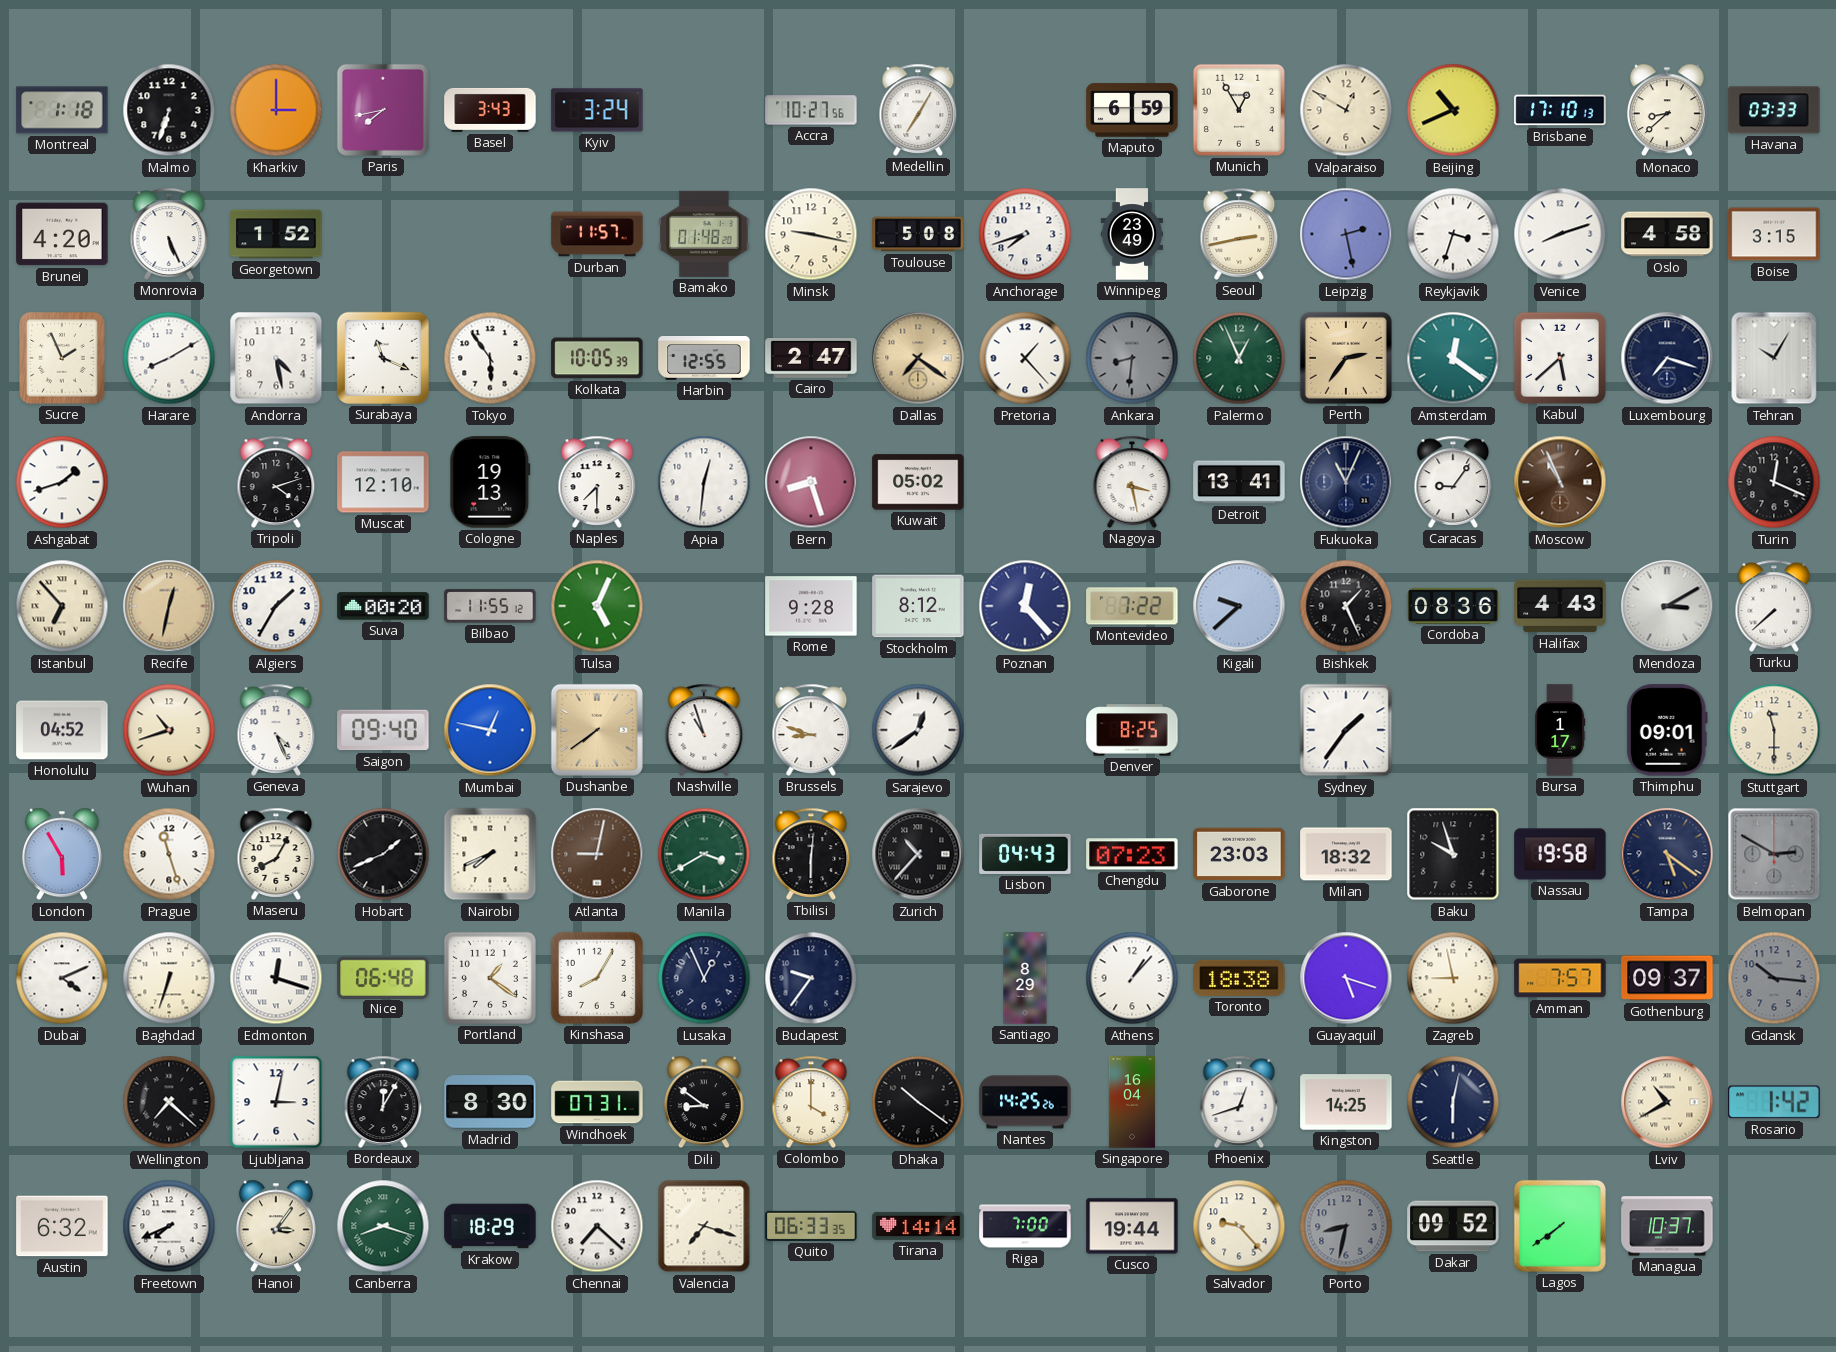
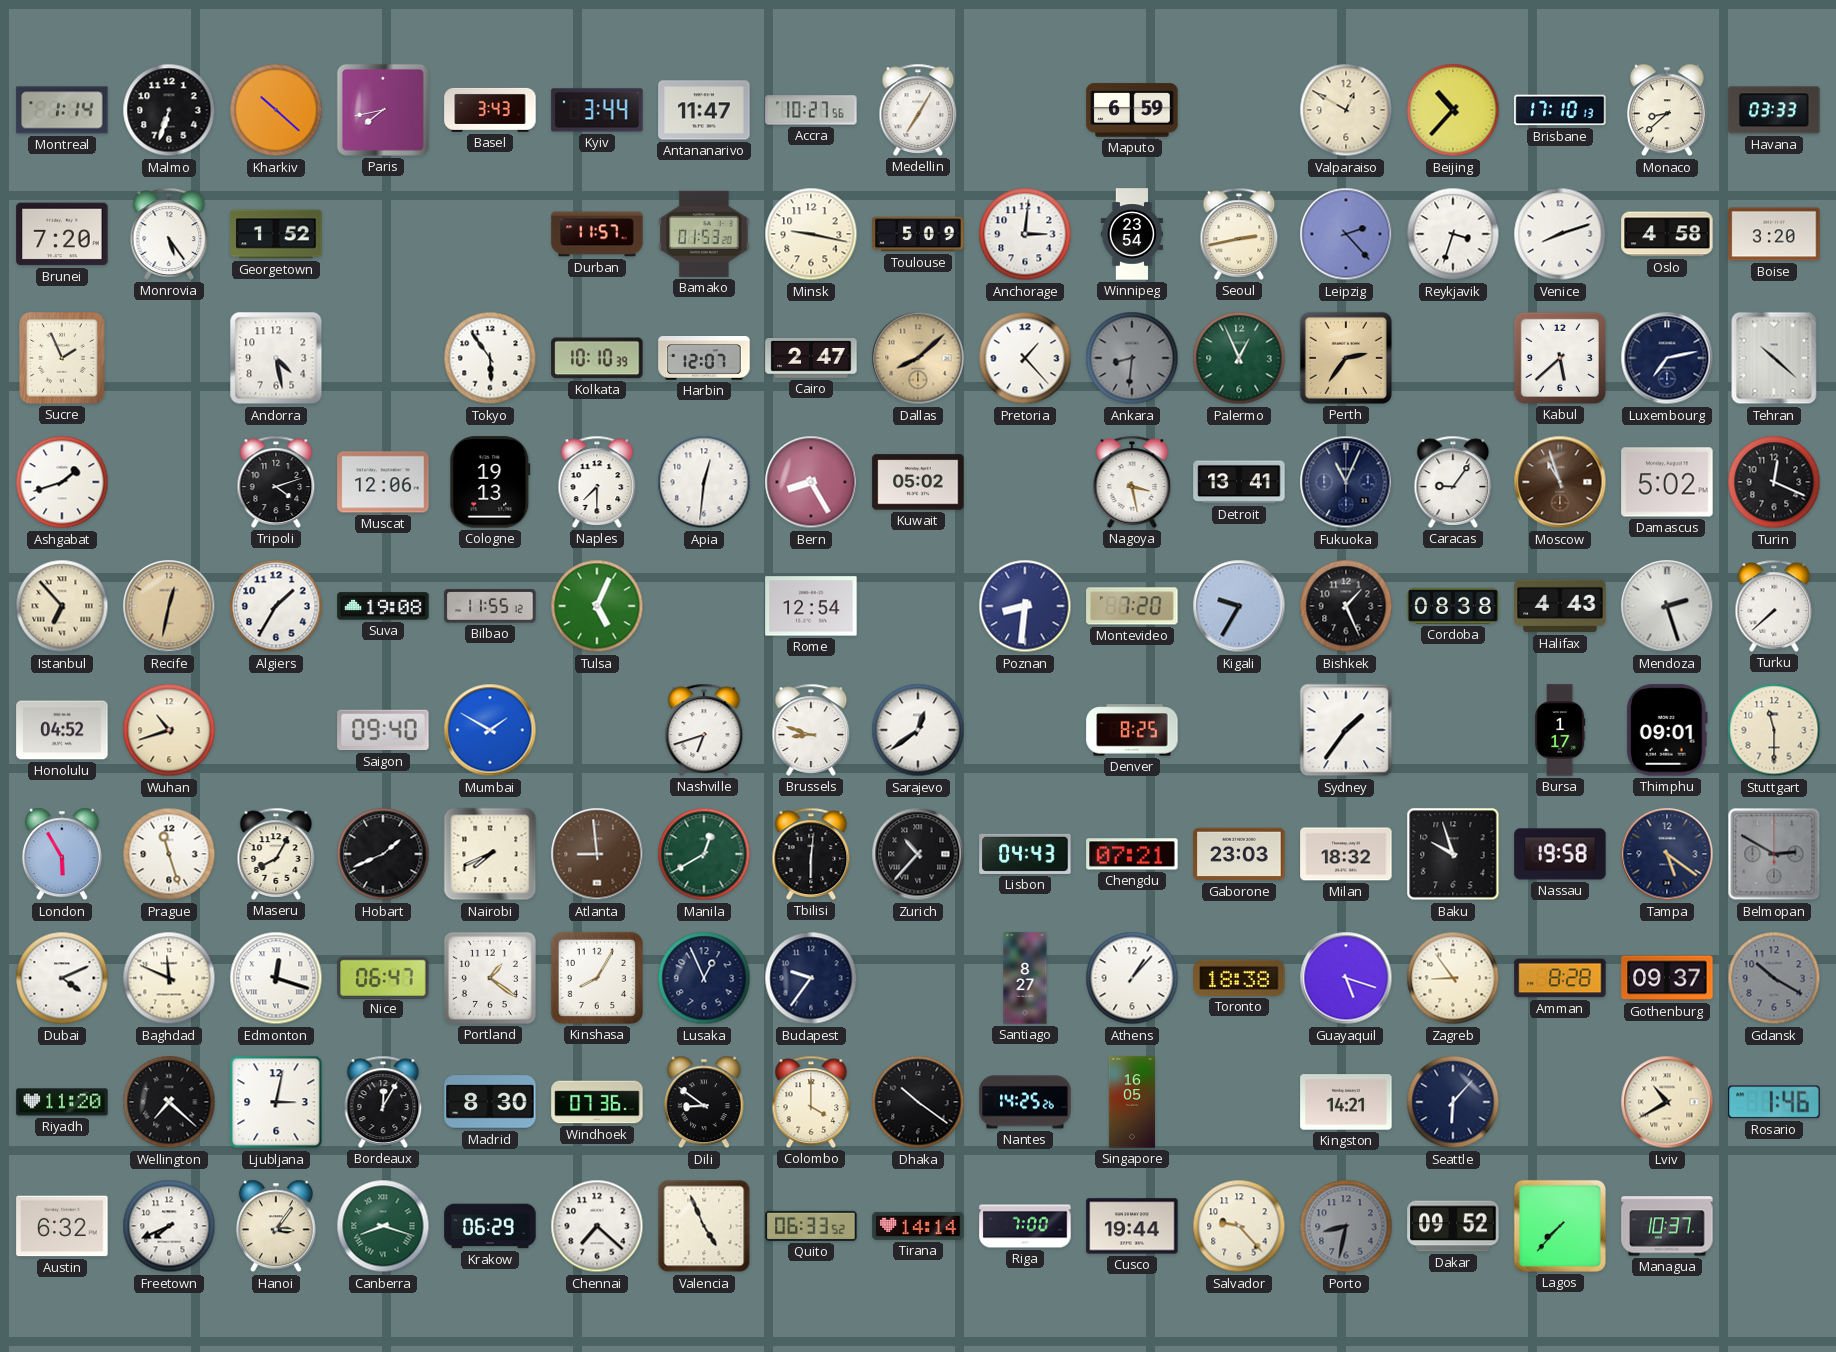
Montreal: 1:18 -> 1:14
Kharkiv: 3:00 -> 10:22
Kyiv: 3:24 -> 3:44
Antananarivo: none -> 11:47
Munich: 12:55 -> none
Beijing: 10:41 -> 10:37
Brunei: 4:20 -> 7:20
Monrovia: 5:26 -> 5:24
Bamako: 01:48 -> 01:53
Toulouse: 5:08 -> 5:09
Anchorage: 7:42 -> 3:01
Winnipeg: 23:49 -> 23:54
Leipzig: 2:28 -> 2:23
Boise: 3:15 -> 3:20
Harare: 8:10 -> none
Surabaya: 11:19 -> none
Kolkata: 10:05 -> 10:10
Harbin: 12:55 -> 12:07
Dallas: 7:21 -> 8:08
Amsterdam: 12:21 -> none
Luxembourg: 7:18 -> 7:13
Tehran: 10:05 -> 10:22
Muscat: 12:10 -> 12:06
Bern: 8:27 -> 8:25
Moscow: 10:56 -> 10:57
Damascus: none -> 5:02
Suva: 00:20 -> 19:08
Rome: 9:28 -> 12:54
Stockholm: 8:12 -> none
Poznan: 12:23 -> 8:31
Montevideo: 7:22 -> 7:20
Kigali: 9:38 -> 9:35
Cordoba: 08:36 -> 08:38
Mendoza: 3:10 -> 2:27
Geneva: 4:26 -> none
Mumbai: 12:47 -> 1:50
Dushanbe: 7:39 -> none
Nashville: 10:57 -> 6:42
Atlanta: 9:02 -> 8:59
Manila: 3:40 -> 12:40
Chengdu: 07:23 -> 07:21
Baghdad: 6:33 -> 11:49
Nice: 06:48 -> 06:47
Santiago: 8:29 -> 8:27
Zagreb: 8:58 -> 8:54
Amman: 7:57 -> 8:28
Gdansk: 10:16 -> 10:20
Riyadh: none -> 11:20
Windhoek: 07:31 -> 07:36
Singapore: 16:04 -> 16:05
Phoenix: 12:42 -> none
Kingston: 14:25 -> 14:21
Seattle: 6:02 -> 6:07
Rosario: 1:42 -> 1:46
Krakow: 18:29 -> 06:29
Valencia: 7:18 -> 4:56
Quito: 06:33:35 -> 06:33:52
Lagos: 7:39 -> 7:37
